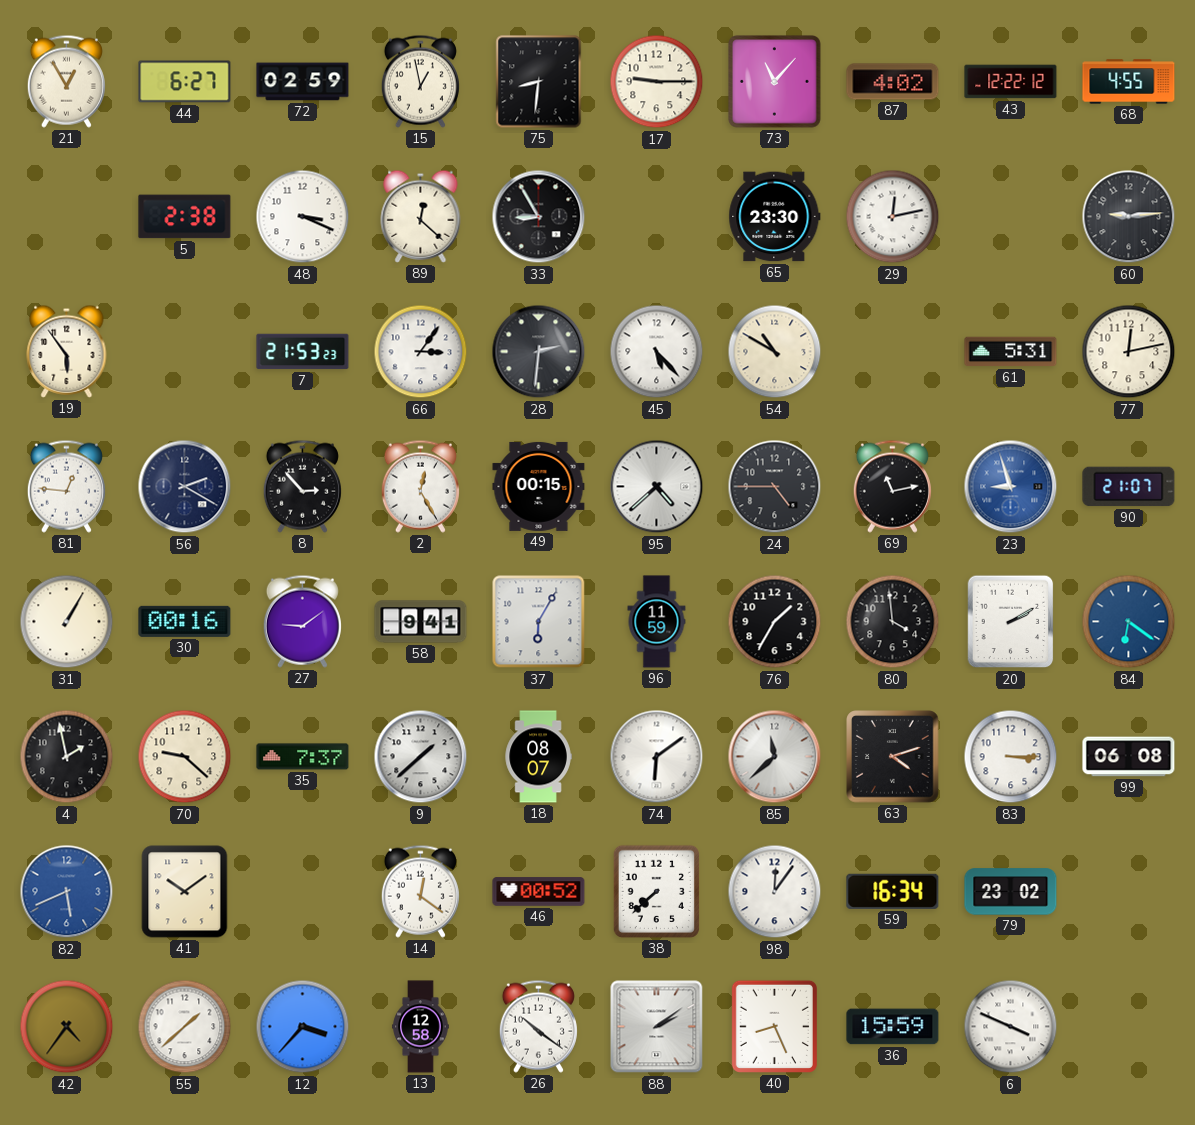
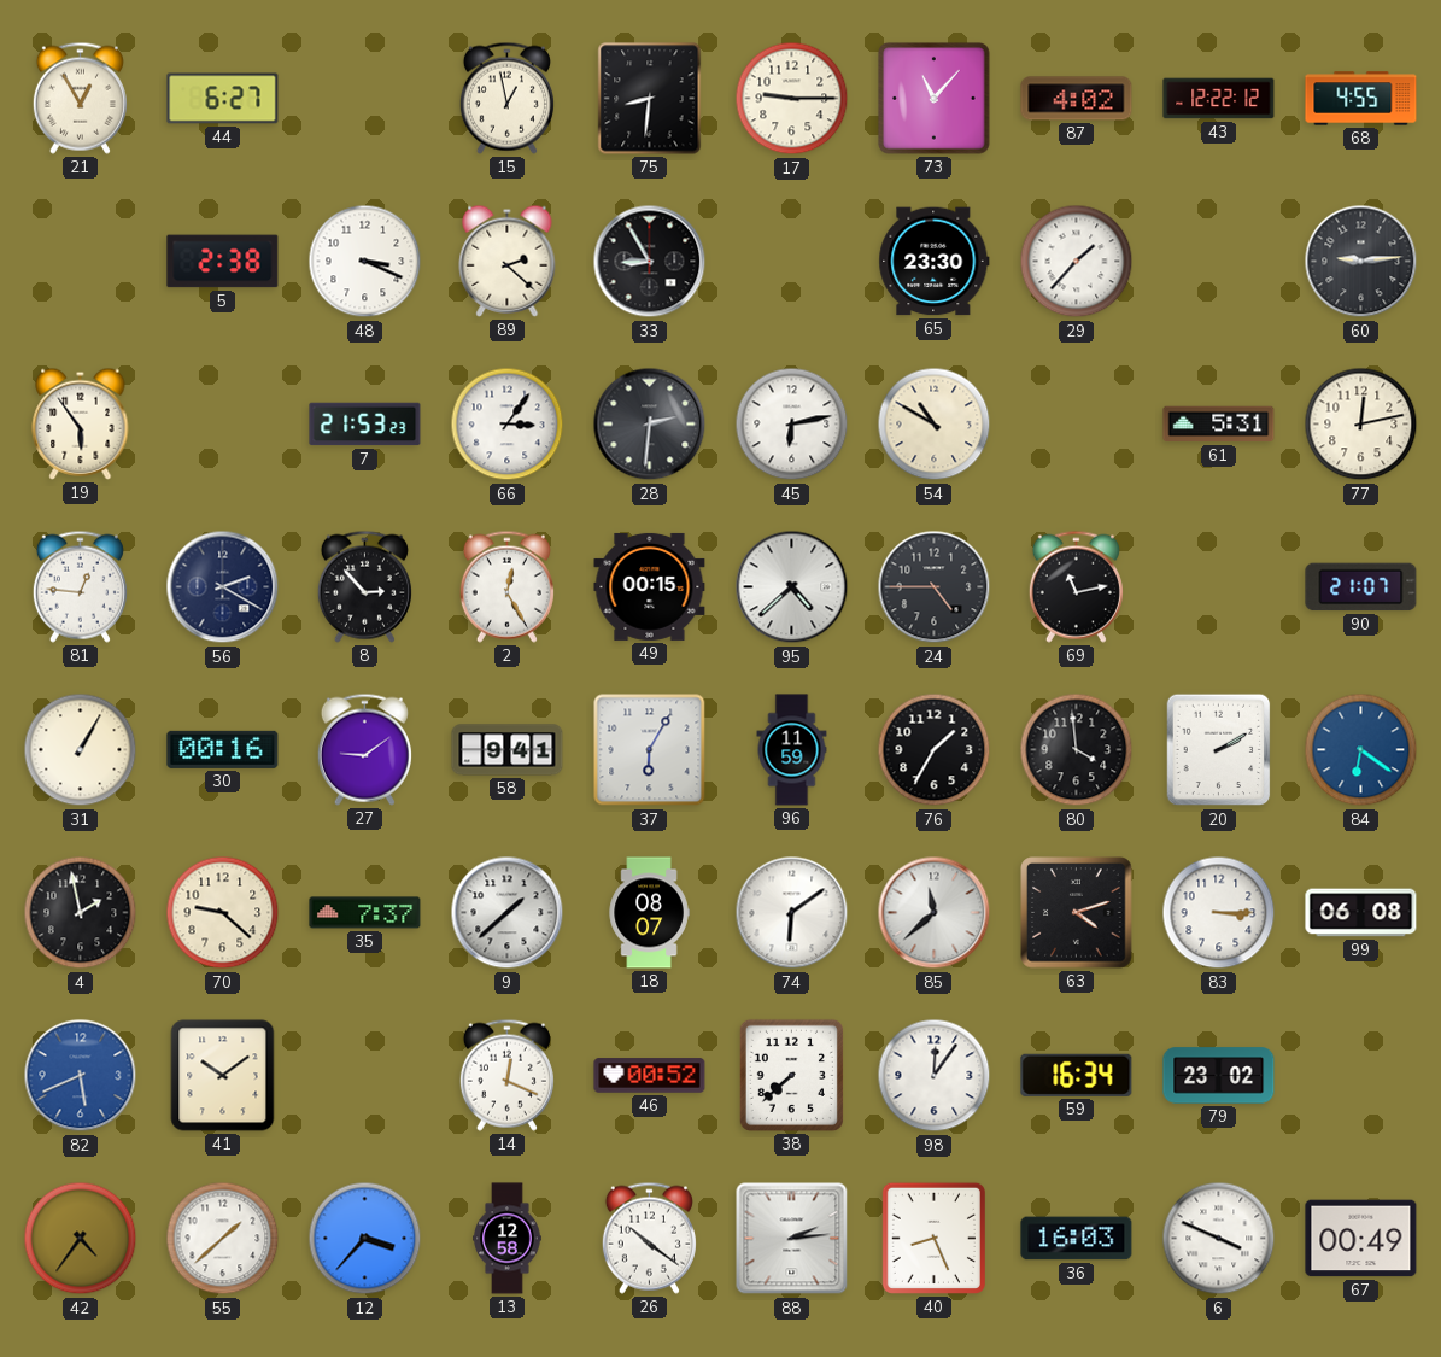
72: 02:59 -> none
89: 12:22 -> 2:22
29: 12:13 -> 1:37
45: 5:23 -> 6:13
23: 8:57 -> none
14: 12:21 -> 12:19
88: 2:09 -> 2:14
36: 15:59 -> 16:03
67: none -> 00:49
